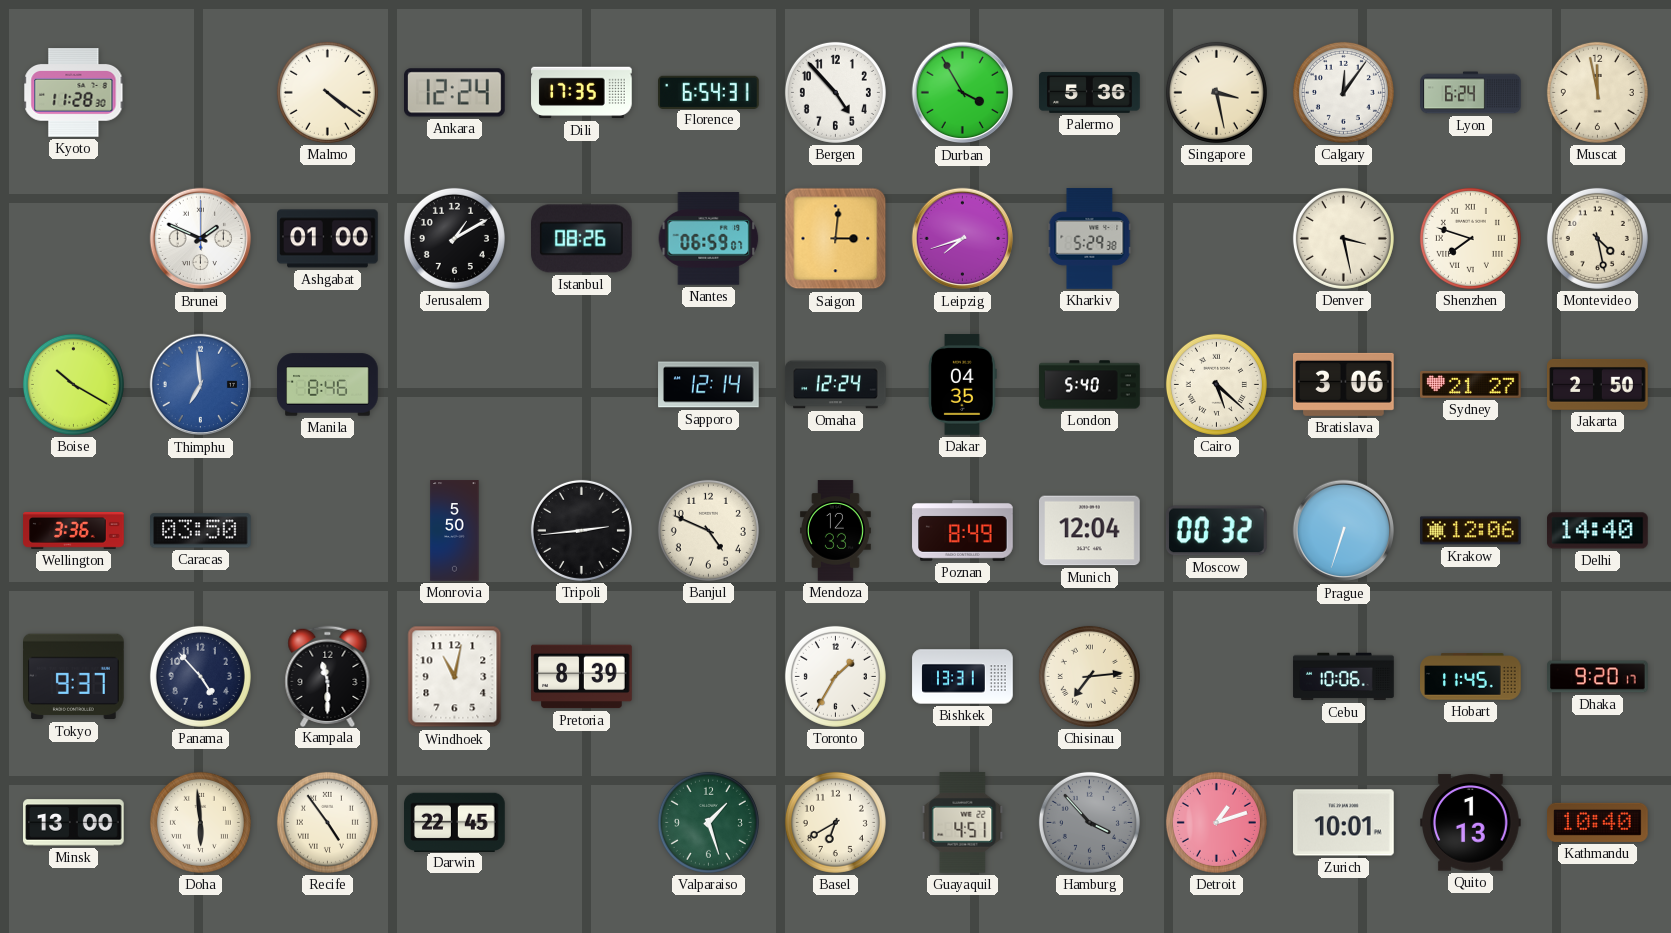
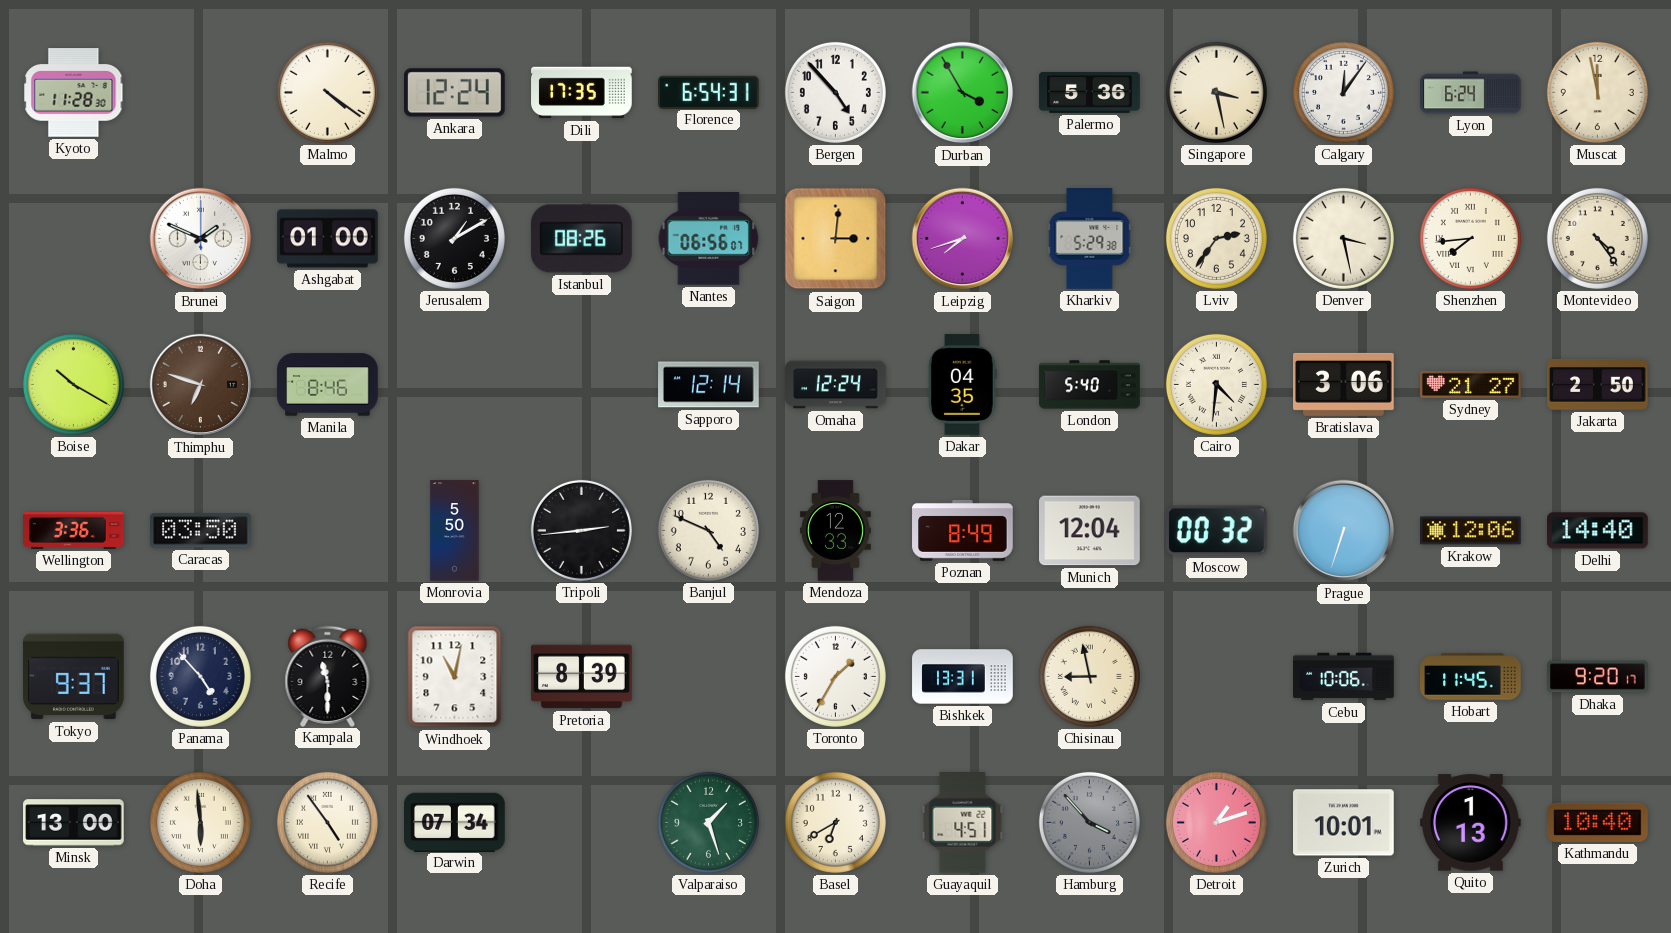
Nantes: 06:59 -> 06:56
Lviv: none -> 2:36
Shenzhen: 7:48 -> 7:44
Montevideo: 4:28 -> 4:24
Thimphu: 6:59 -> 6:48
Thimphu dial: blue -> brown
Cairo: 5:22 -> 4:31
Chisinau: 7:14 -> 8:58
Darwin: 22:45 -> 07:34
